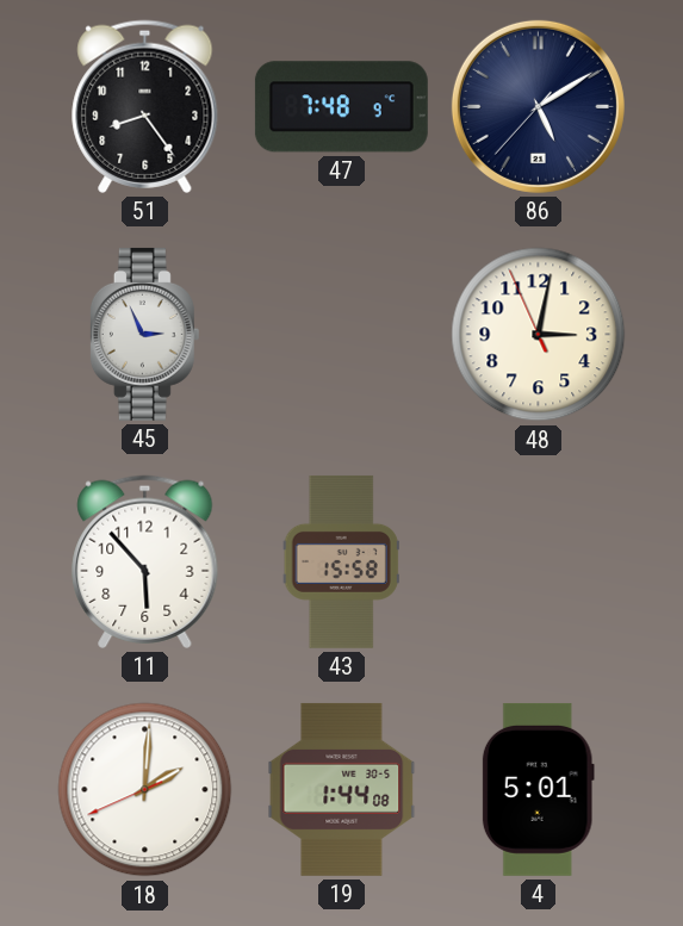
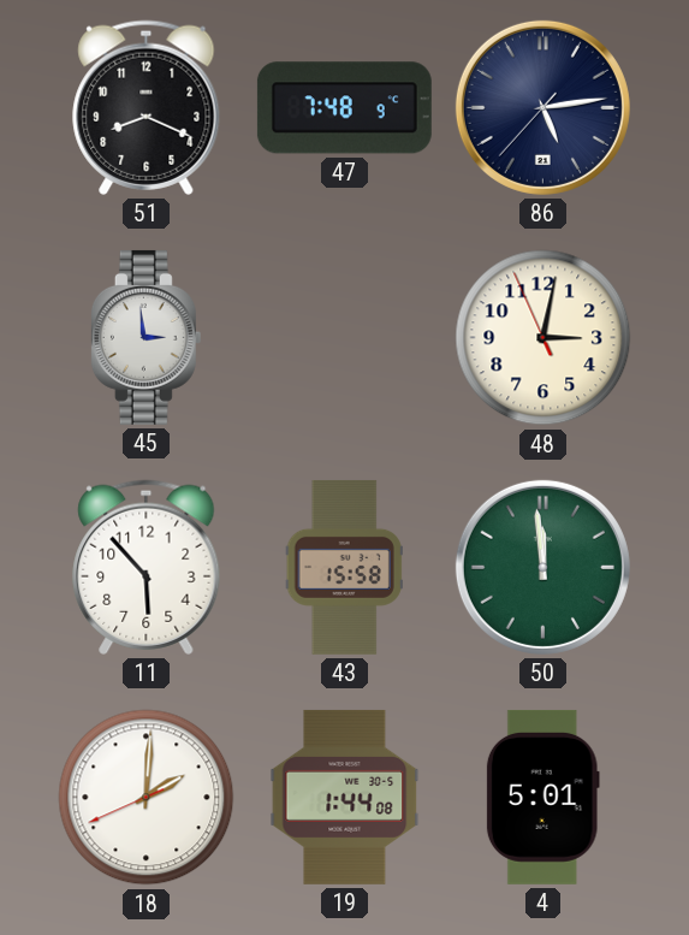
51: 8:24 -> 8:19
86: 5:09 -> 5:13
45: 2:56 -> 2:59
50: none -> 11:59
